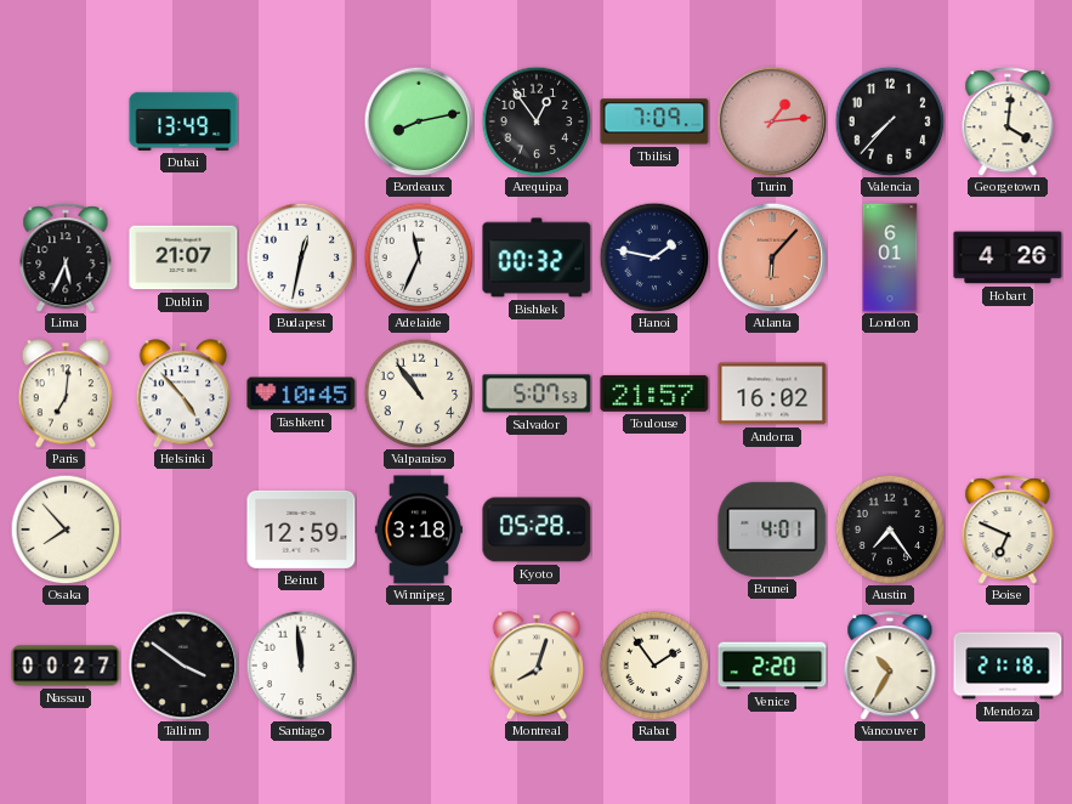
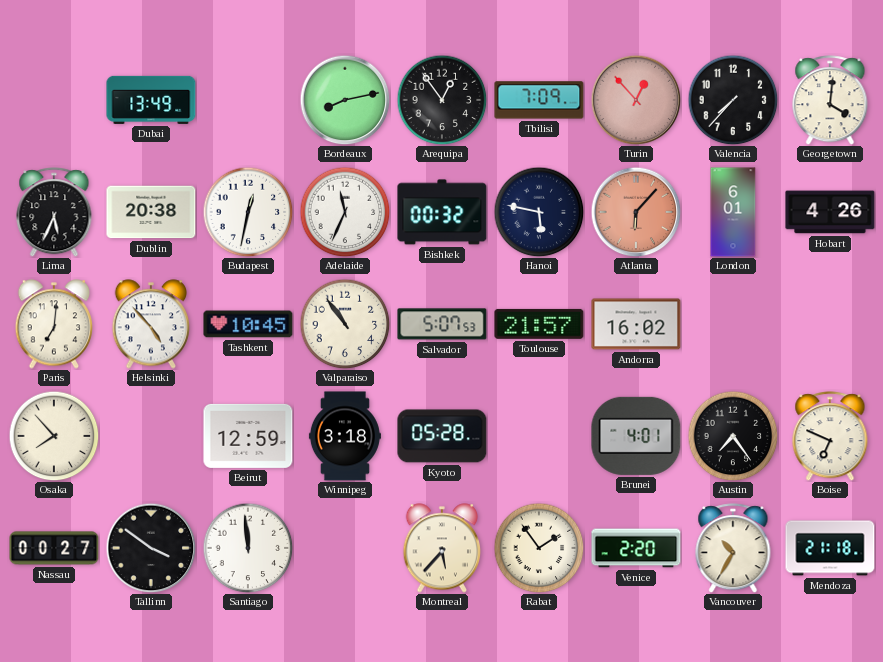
Turin: 1:14 -> 12:53
Dublin: 21:07 -> 20:38
Hanoi: 1:47 -> 5:47
Montreal: 8:03 -> 5:37
